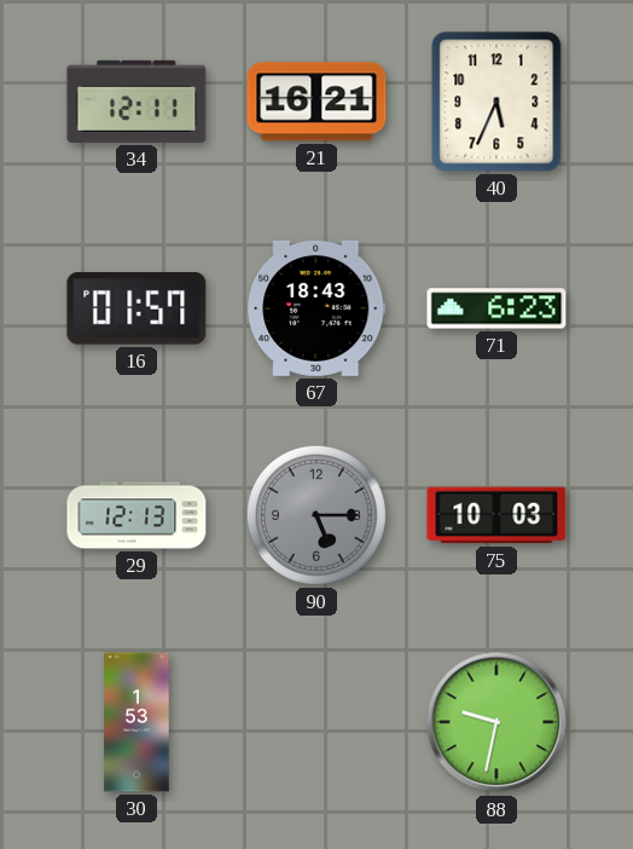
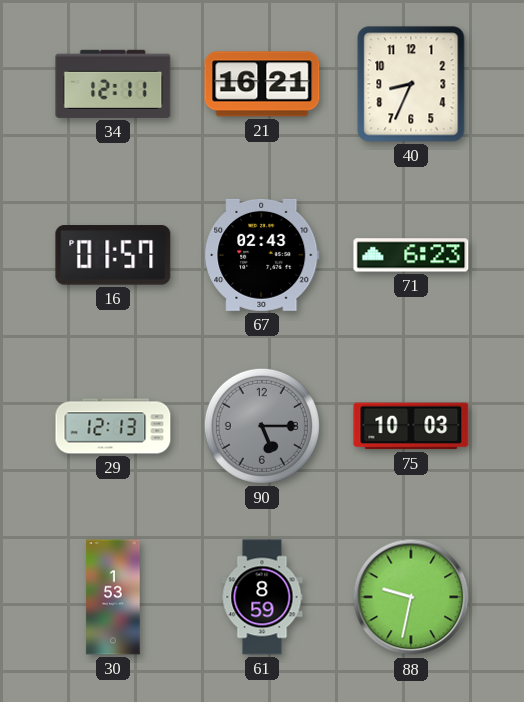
40: 5:34 -> 8:34
67: 18:43 -> 02:43
61: none -> 8:59
